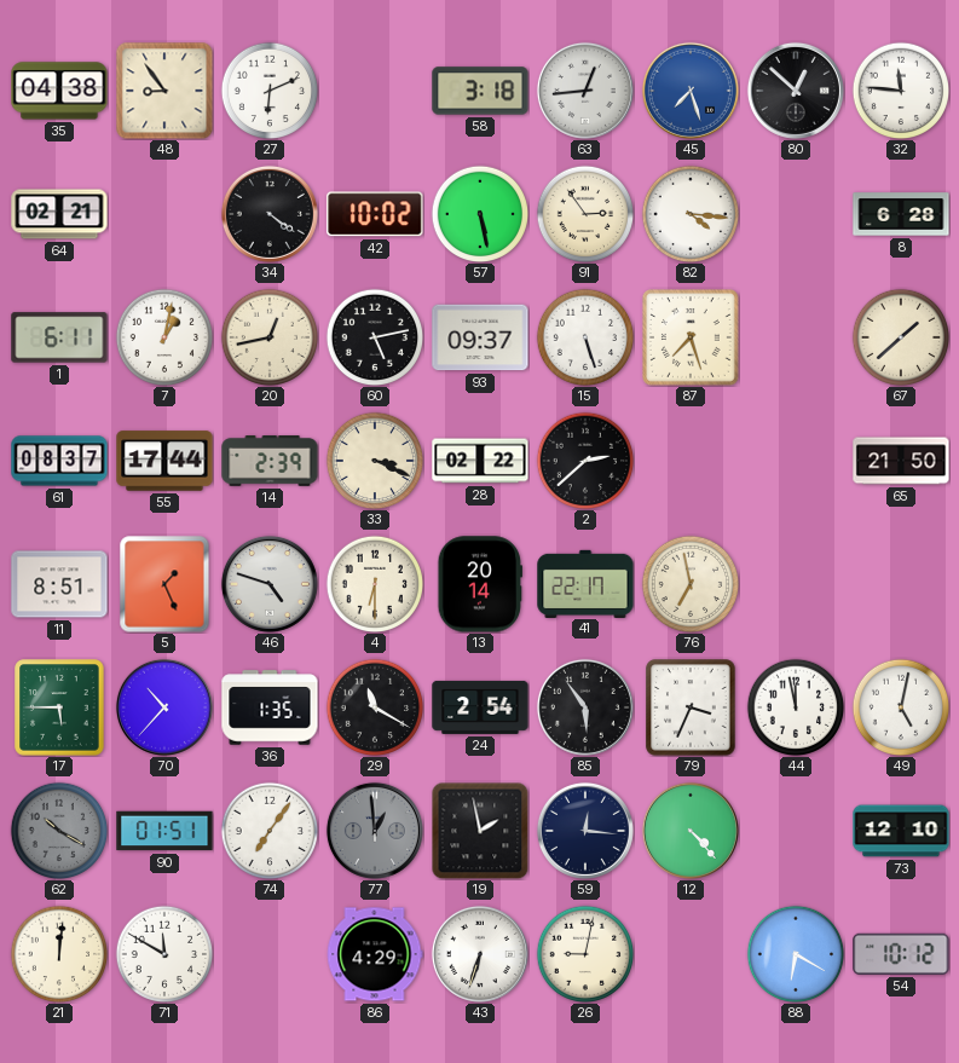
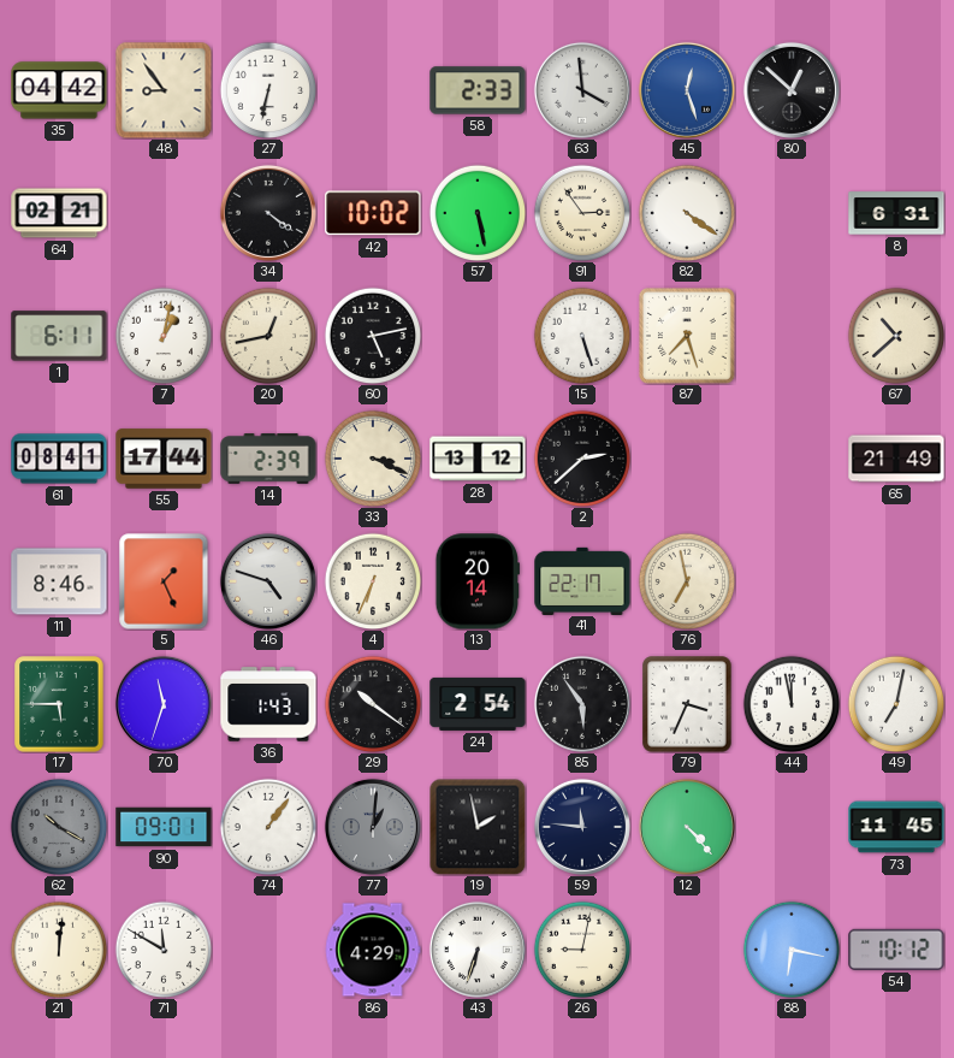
35: 04:38 -> 04:42
27: 6:11 -> 6:32
58: 3:18 -> 2:33
63: 12:44 -> 3:59
45: 7:27 -> 12:27
32: 11:46 -> none
82: 4:16 -> 4:21
8: 6:28 -> 6:31
93: 09:37 -> none
67: 1:38 -> 10:38
61: 08:37 -> 08:41
28: 02:22 -> 13:12
65: 21:50 -> 21:49
11: 8:51 -> 8:46
4: 6:30 -> 6:34
70: 10:37 -> 11:33
36: 1:35 -> 1:43
29: 11:20 -> 10:21
49: 5:02 -> 7:02
90: 01:51 -> 09:01
74: 7:06 -> 1:06
77: 12:59 -> 1:01
59: 12:16 -> 11:46
73: 12:10 -> 11:45
88: 6:20 -> 6:17
